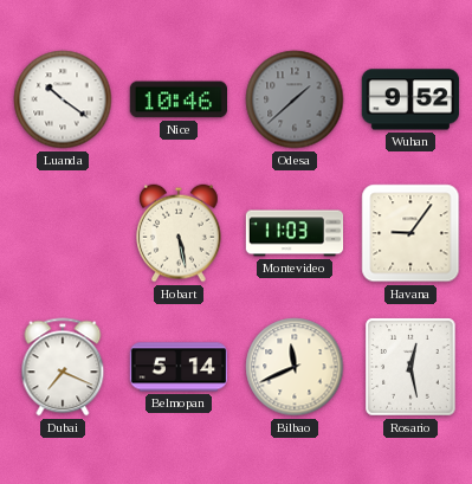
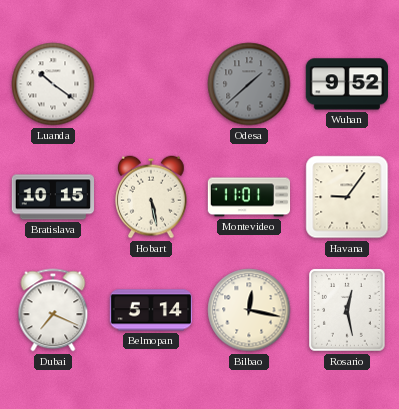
Nice: 10:46 -> none
Bratislava: none -> 10:15
Montevideo: 11:03 -> 11:01
Bilbao: 11:41 -> 12:17
